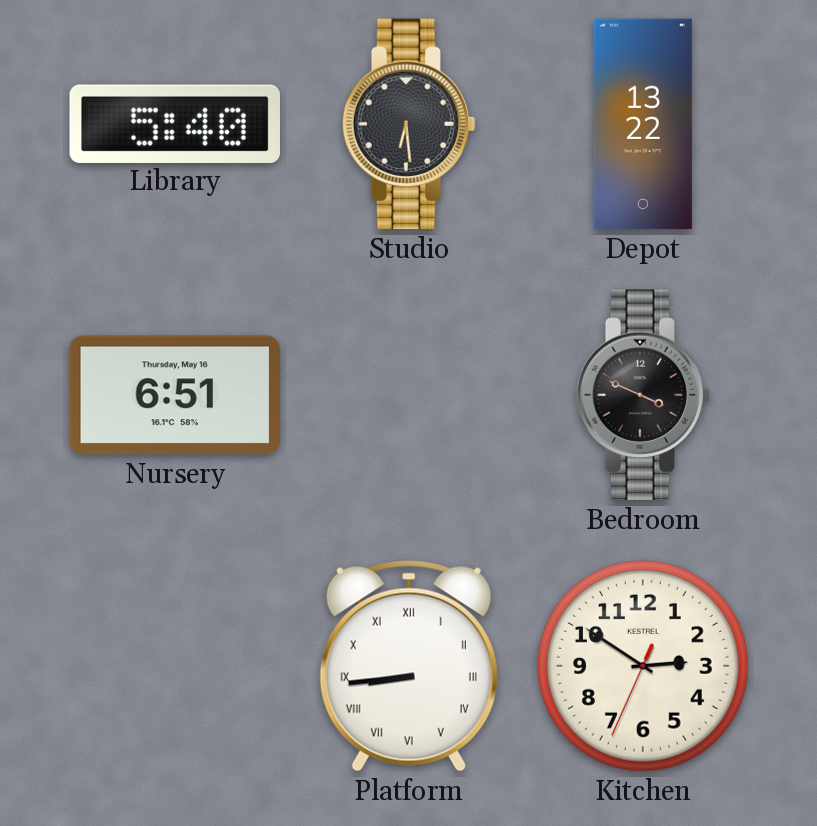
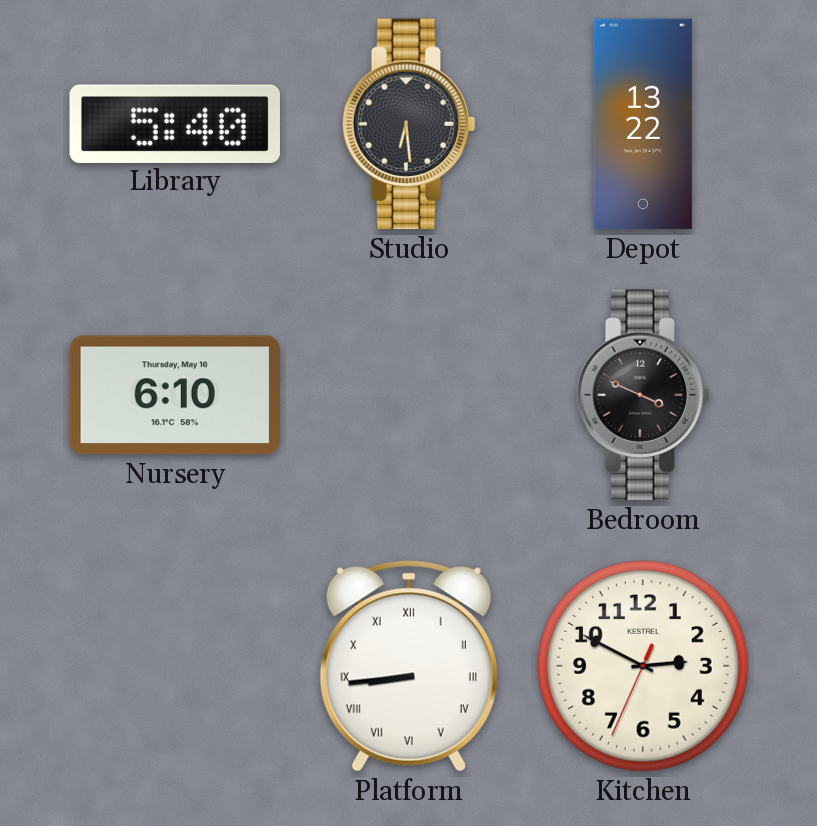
Nursery: 6:51 -> 6:10
Kitchen: 2:50 -> 2:49
